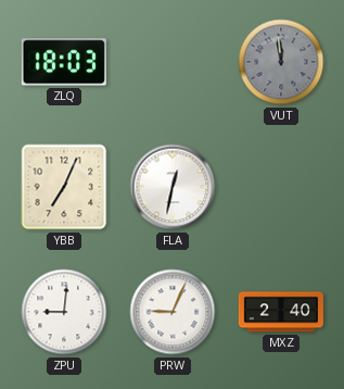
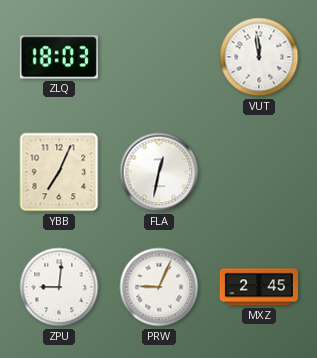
VUT dial: grey -> white
MXZ: 2:40 -> 2:45
